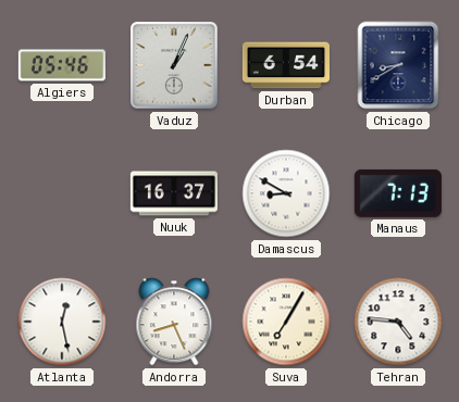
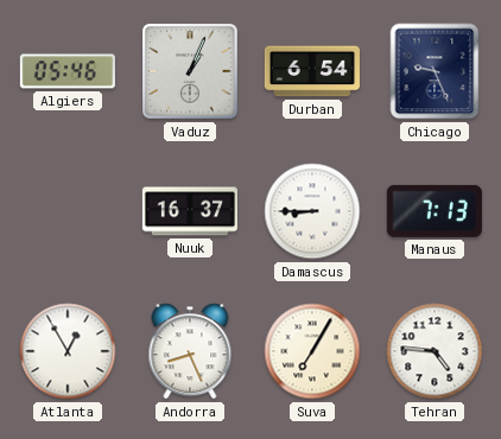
Chicago: 8:40 -> 9:26
Damascus: 8:50 -> 8:45
Atlanta: 12:28 -> 12:55
